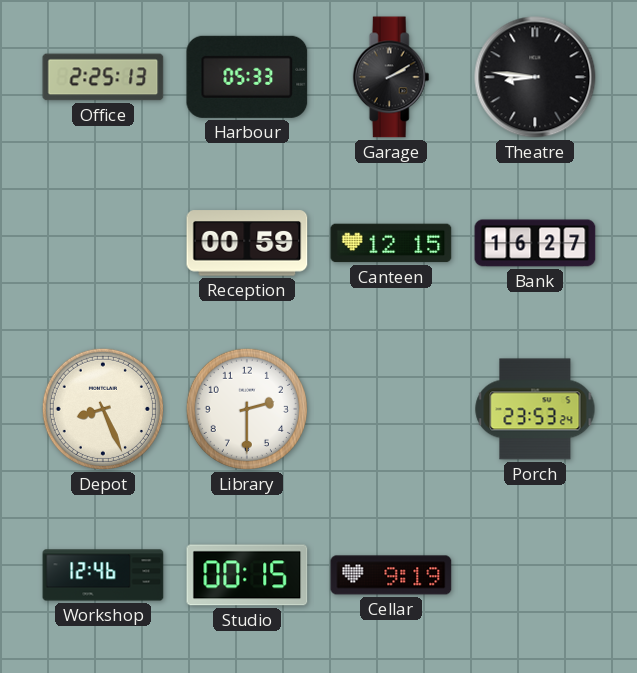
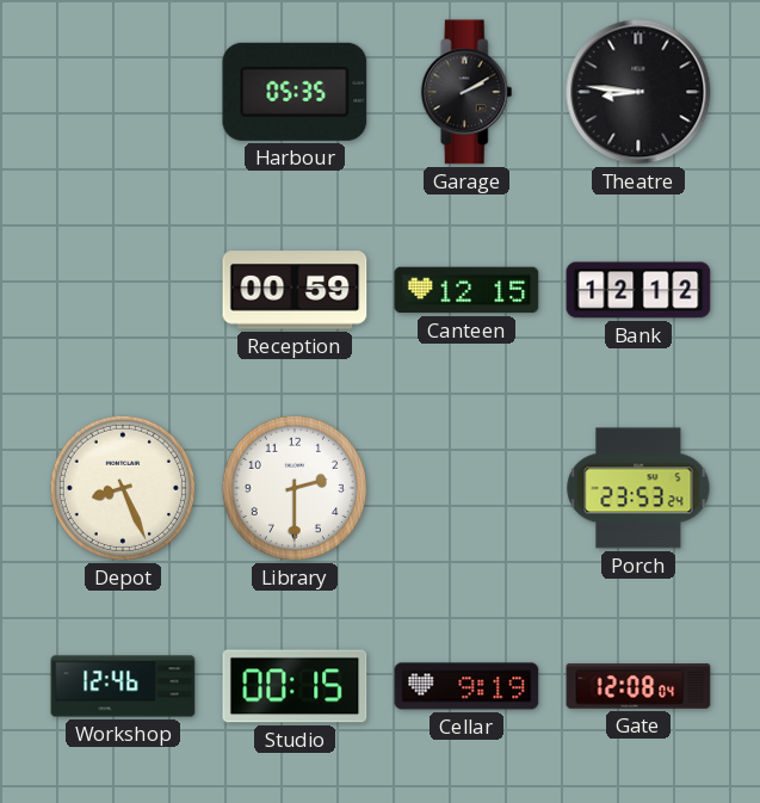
Office: 2:25 -> none
Harbour: 05:33 -> 05:35
Bank: 16:27 -> 12:12
Gate: none -> 12:08
